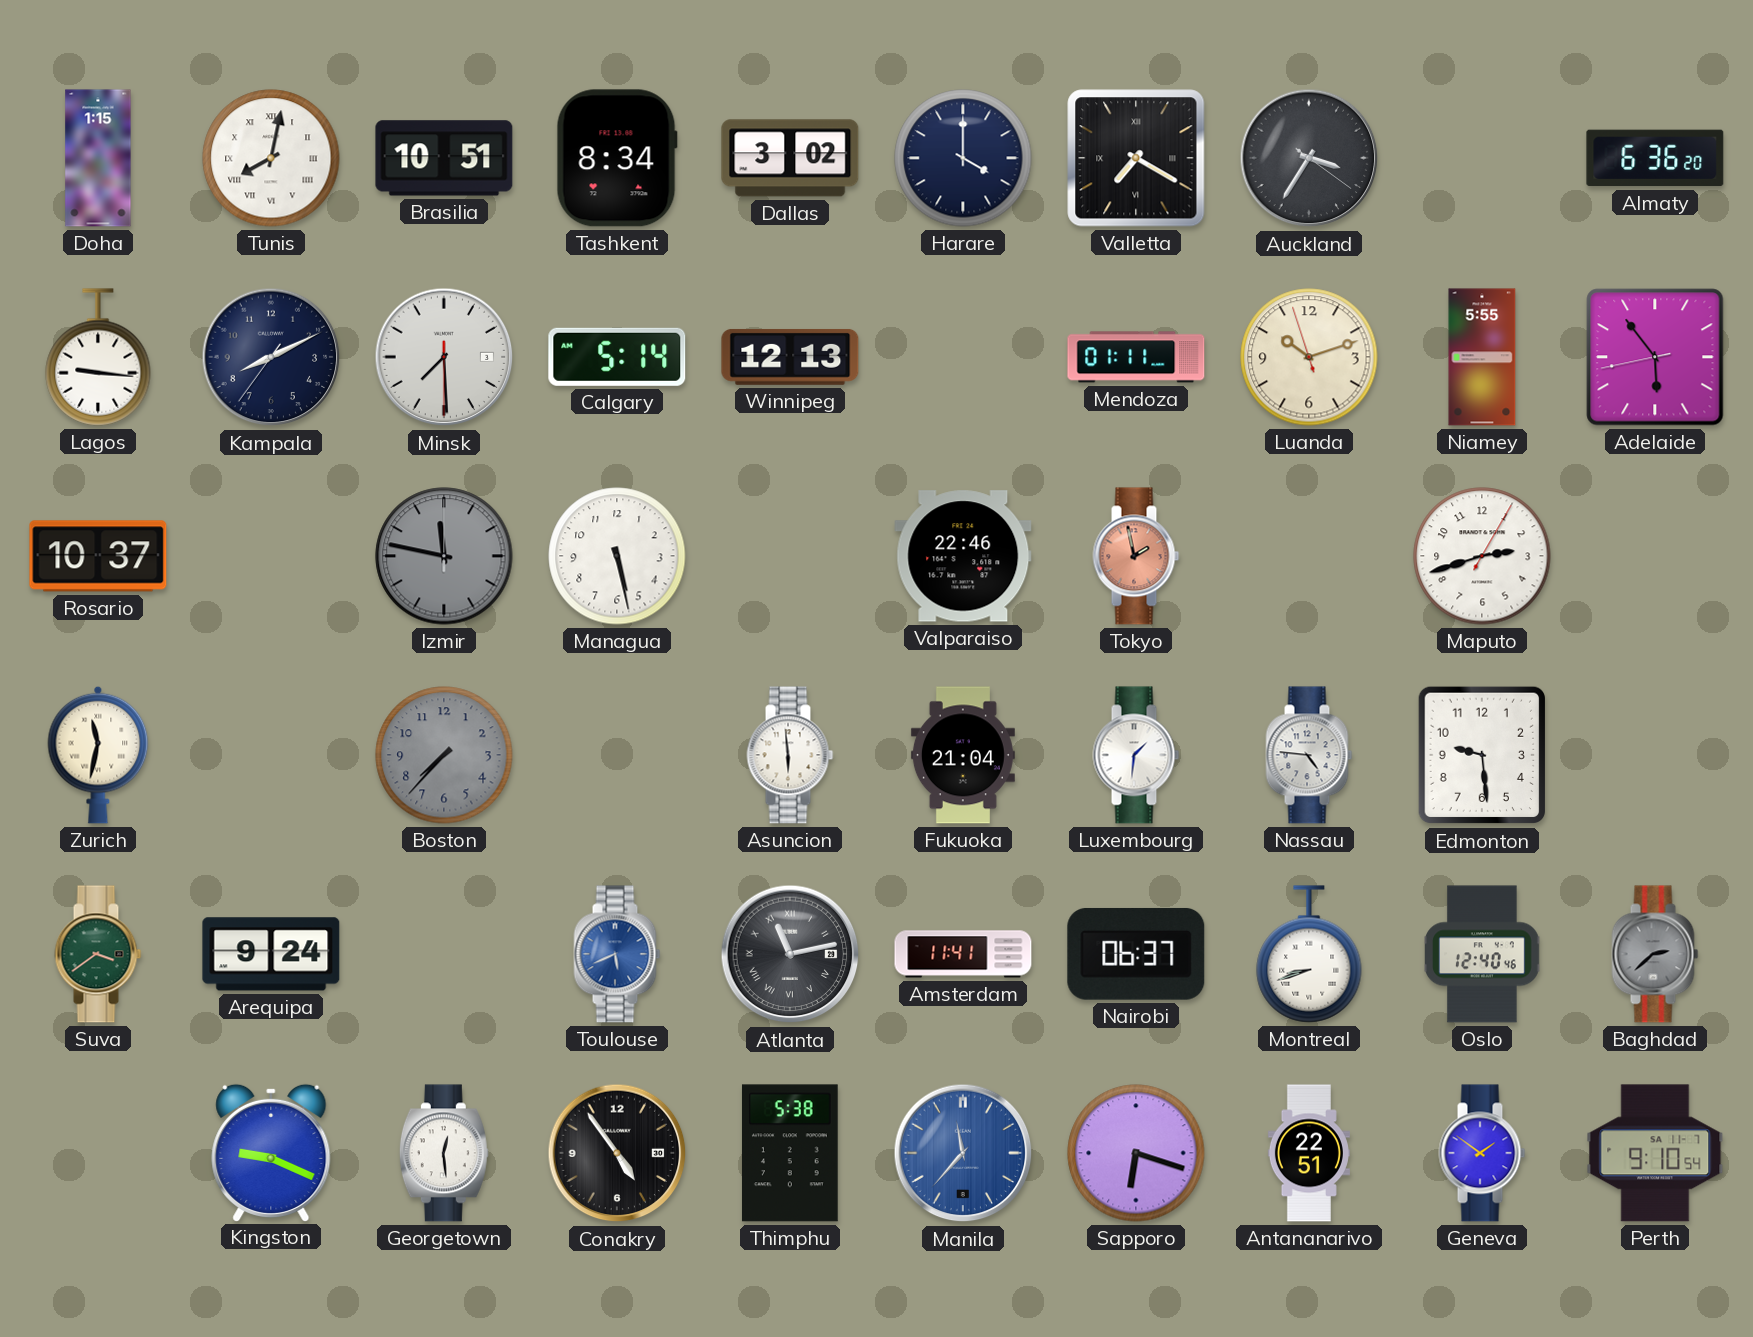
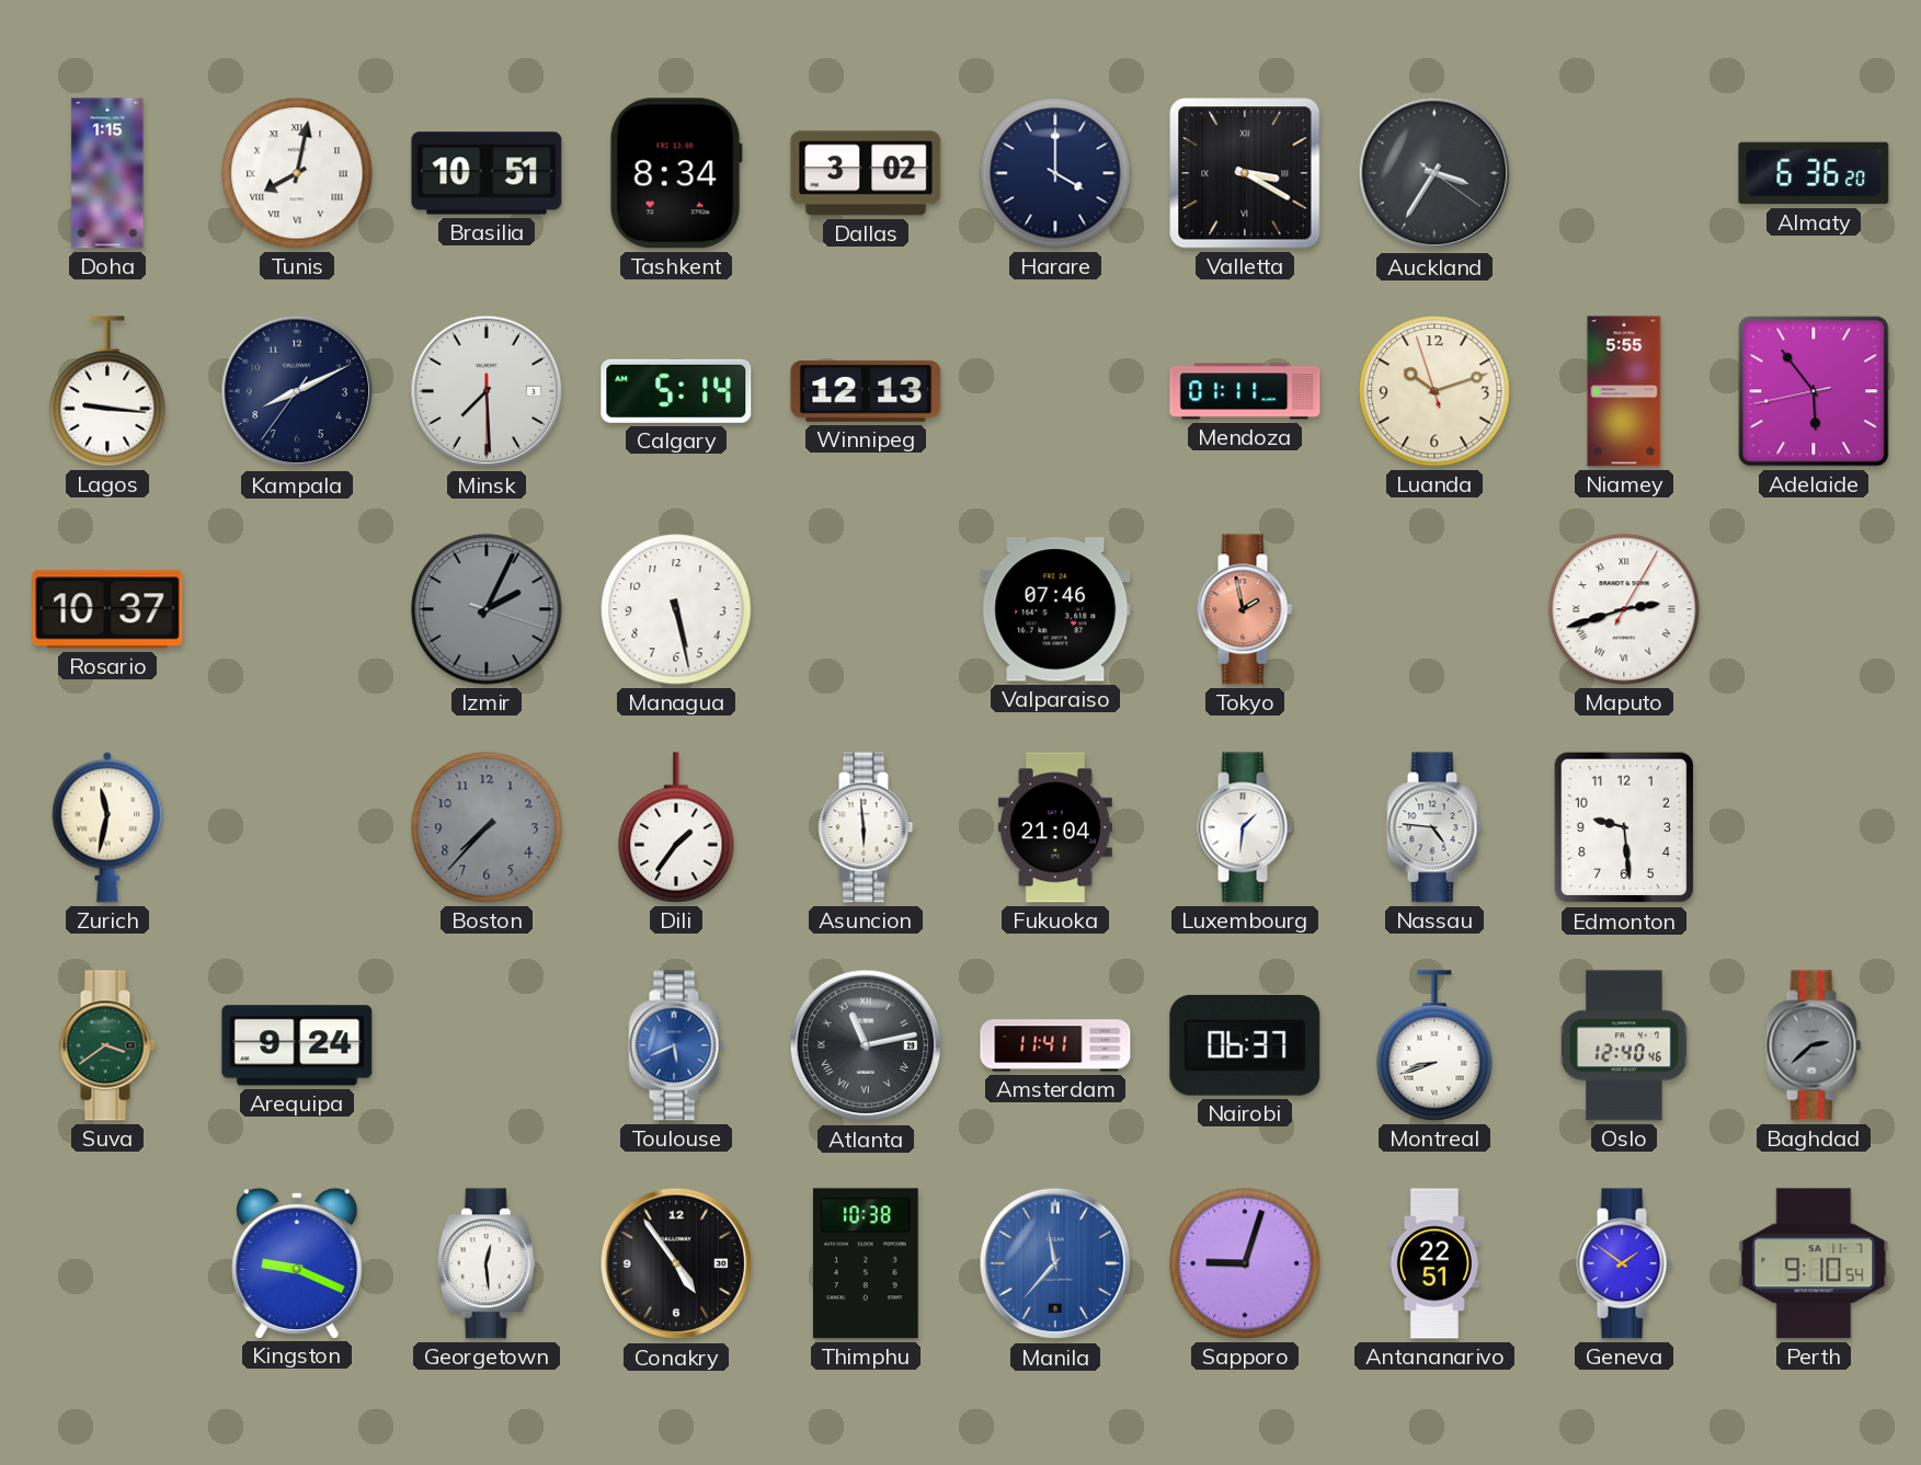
Valletta: 7:20 -> 3:20
Izmir: 11:47 -> 2:04
Valparaiso: 22:46 -> 07:46
Maputo numerals: Arabic -> Roman
Dili: none -> 1:36
Thimphu: 5:38 -> 10:38
Sapporo: 6:18 -> 9:03
